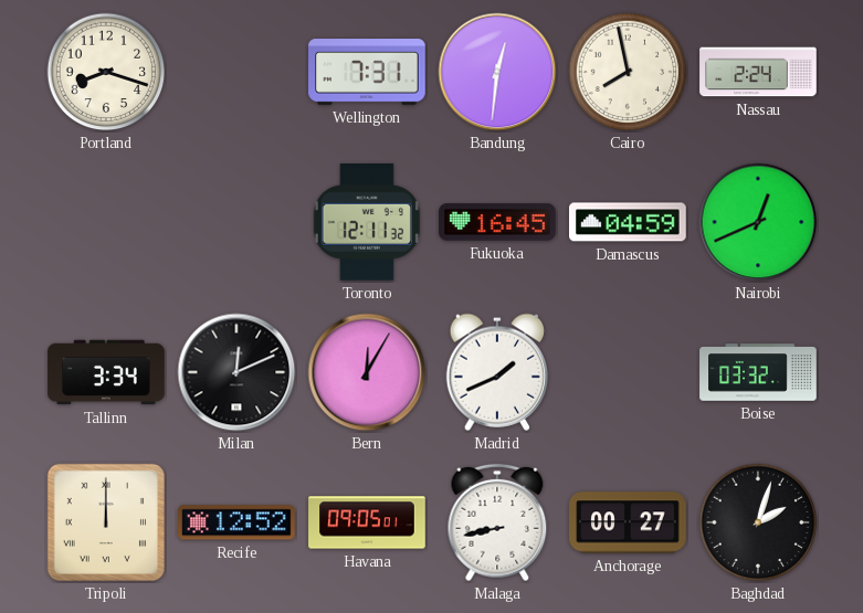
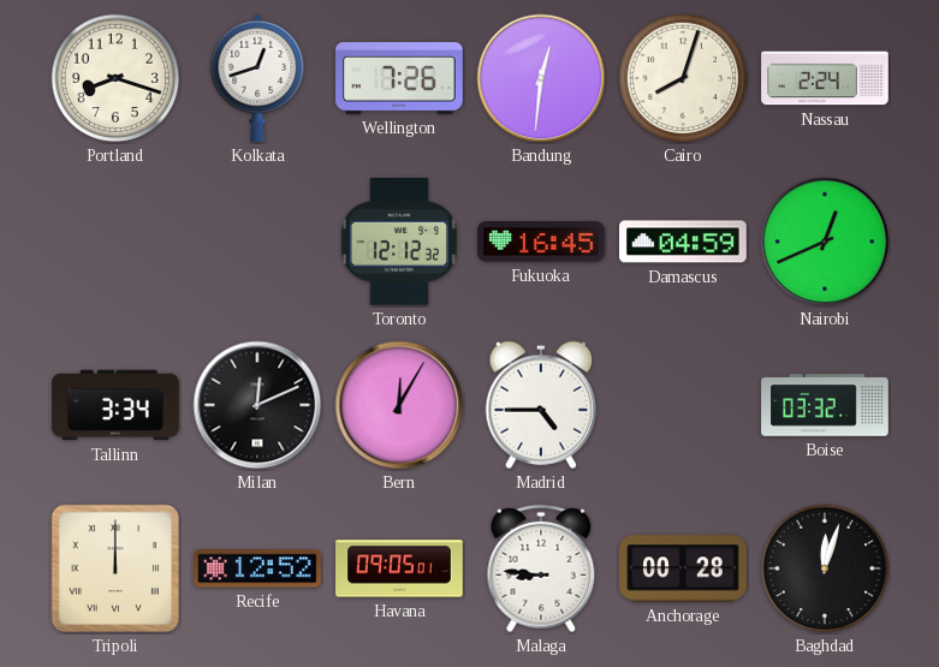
Kolkata: none -> 12:42
Wellington: 7:31 -> 7:26
Cairo: 7:58 -> 8:03
Toronto: 12:11 -> 12:12
Madrid: 1:41 -> 4:45
Malaga: 8:43 -> 8:46
Anchorage: 00:27 -> 00:28
Baghdad: 2:03 -> 12:03
